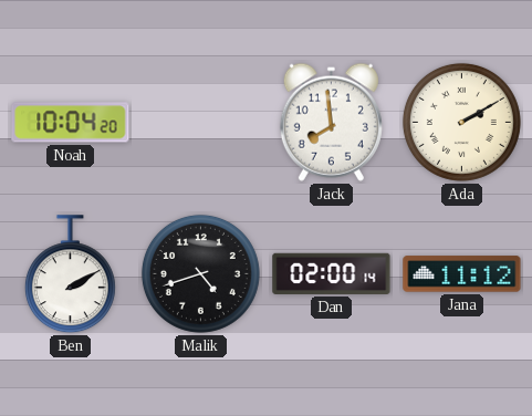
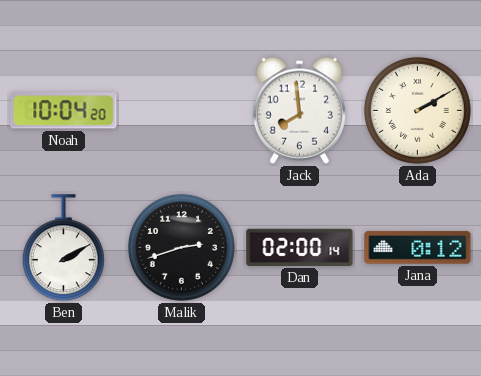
Malik: 4:42 -> 2:42
Jana: 11:12 -> 0:12
